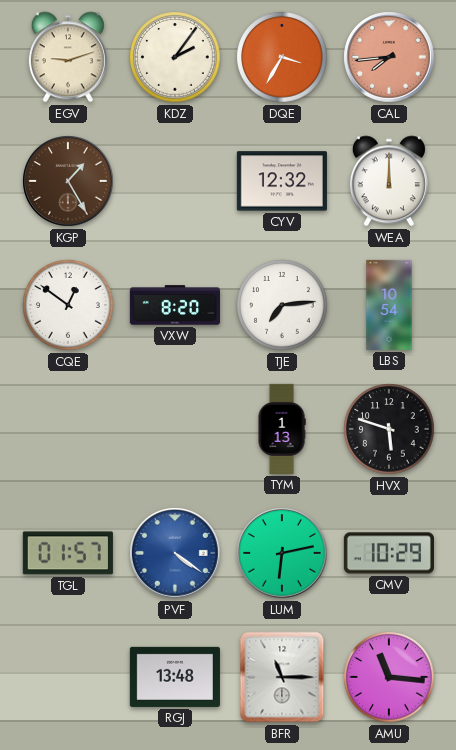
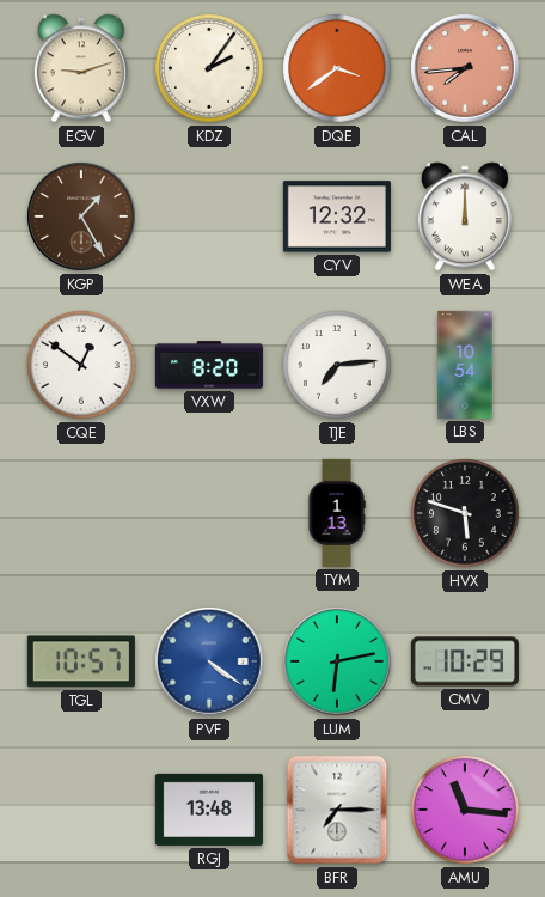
DQE: 3:35 -> 3:39
TGL: 01:57 -> 10:57
BFR: 11:15 -> 7:15
